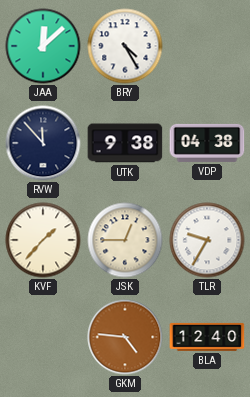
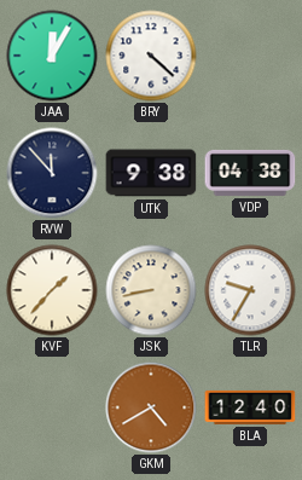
JAA: 12:08 -> 12:05
BRY: 4:25 -> 4:22
JSK: 12:45 -> 8:43
GKM: 4:46 -> 4:40
